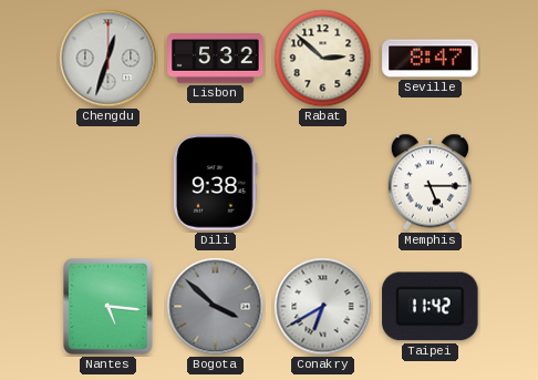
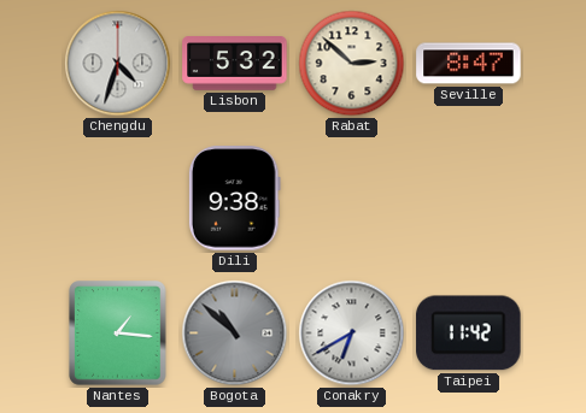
Chengdu: 12:33 -> 4:33
Memphis: 5:15 -> none
Nantes: 5:16 -> 1:16
Bogota: 3:52 -> 10:52
